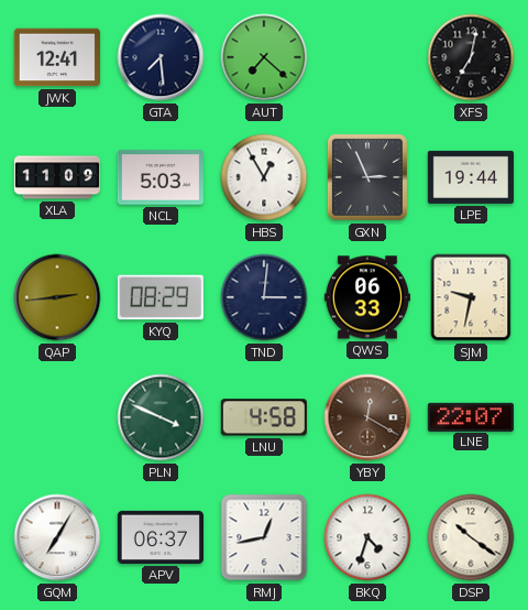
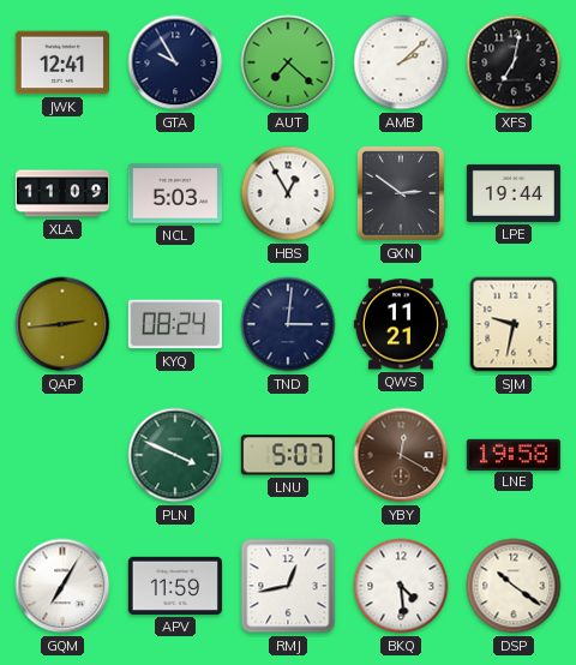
GTA: 7:29 -> 9:55
AMB: none -> 2:08
GXN: 2:56 -> 2:51
KYQ: 08:29 -> 08:24
QWS: 06:33 -> 11:21
LNU: 4:58 -> 5:07
LNE: 22:07 -> 19:58
APV: 06:37 -> 11:59
BKQ: 4:33 -> 4:29
